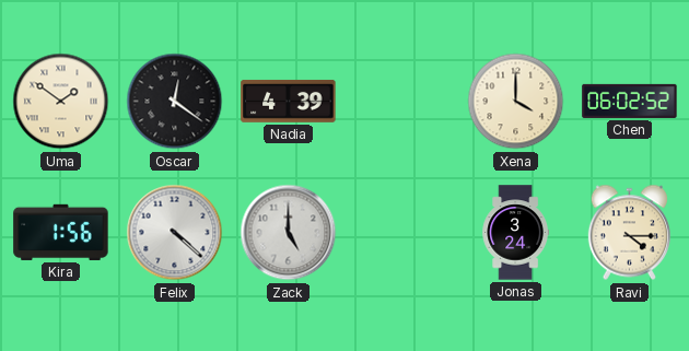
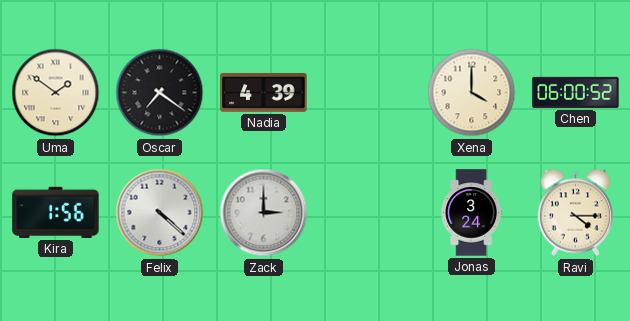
Oscar: 12:21 -> 7:21
Chen: 06:02 -> 06:00
Zack: 5:00 -> 3:00
